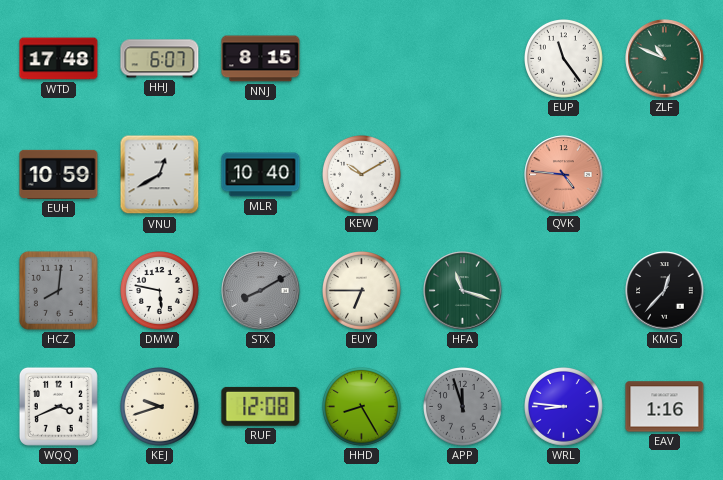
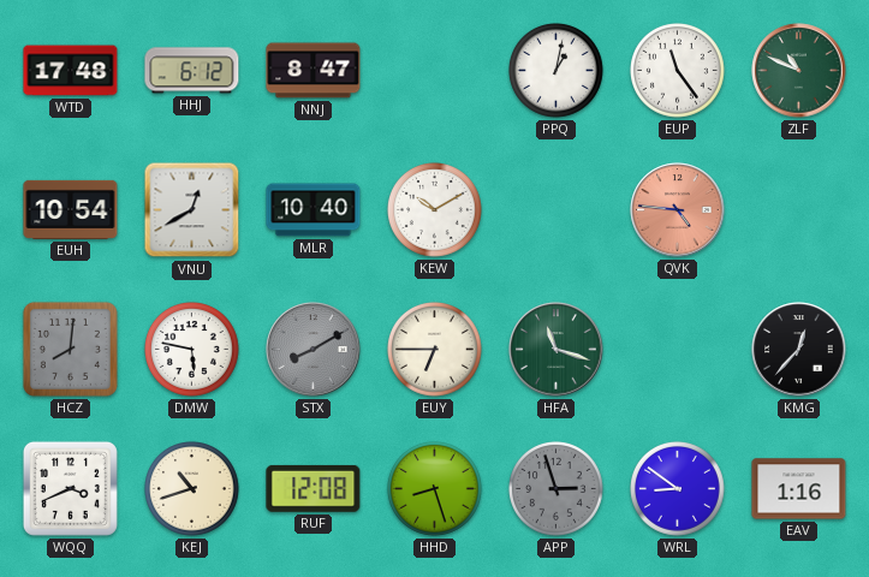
HHJ: 6:07 -> 6:12
NNJ: 8:15 -> 8:47
PPQ: none -> 1:02
EUH: 10:59 -> 10:54
KEJ: 9:42 -> 10:42
HHD: 8:25 -> 8:27
APP: 11:57 -> 2:57
WRL: 8:46 -> 8:51
